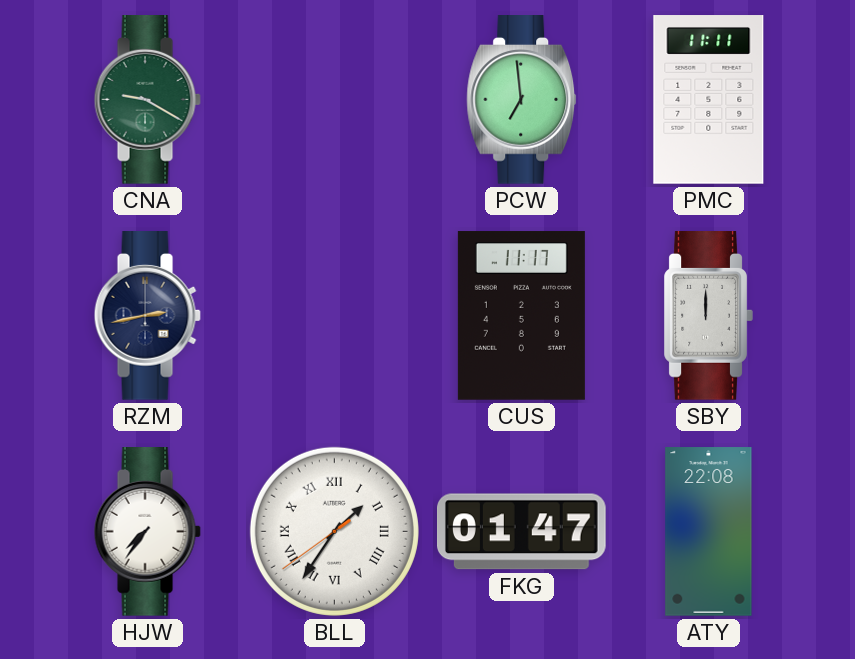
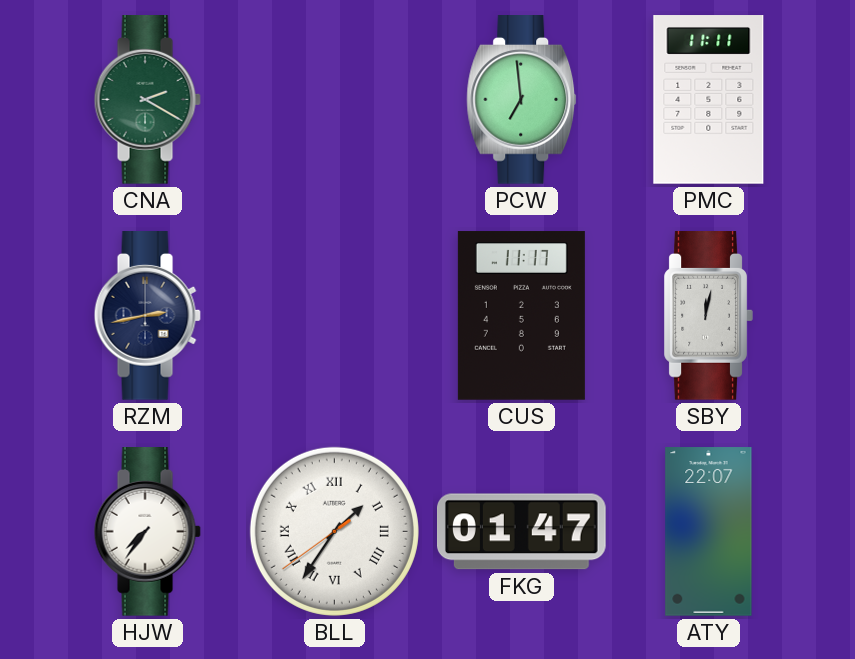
CNA: 9:20 -> 2:20
SBY: 12:00 -> 12:02
ATY: 22:08 -> 22:07
